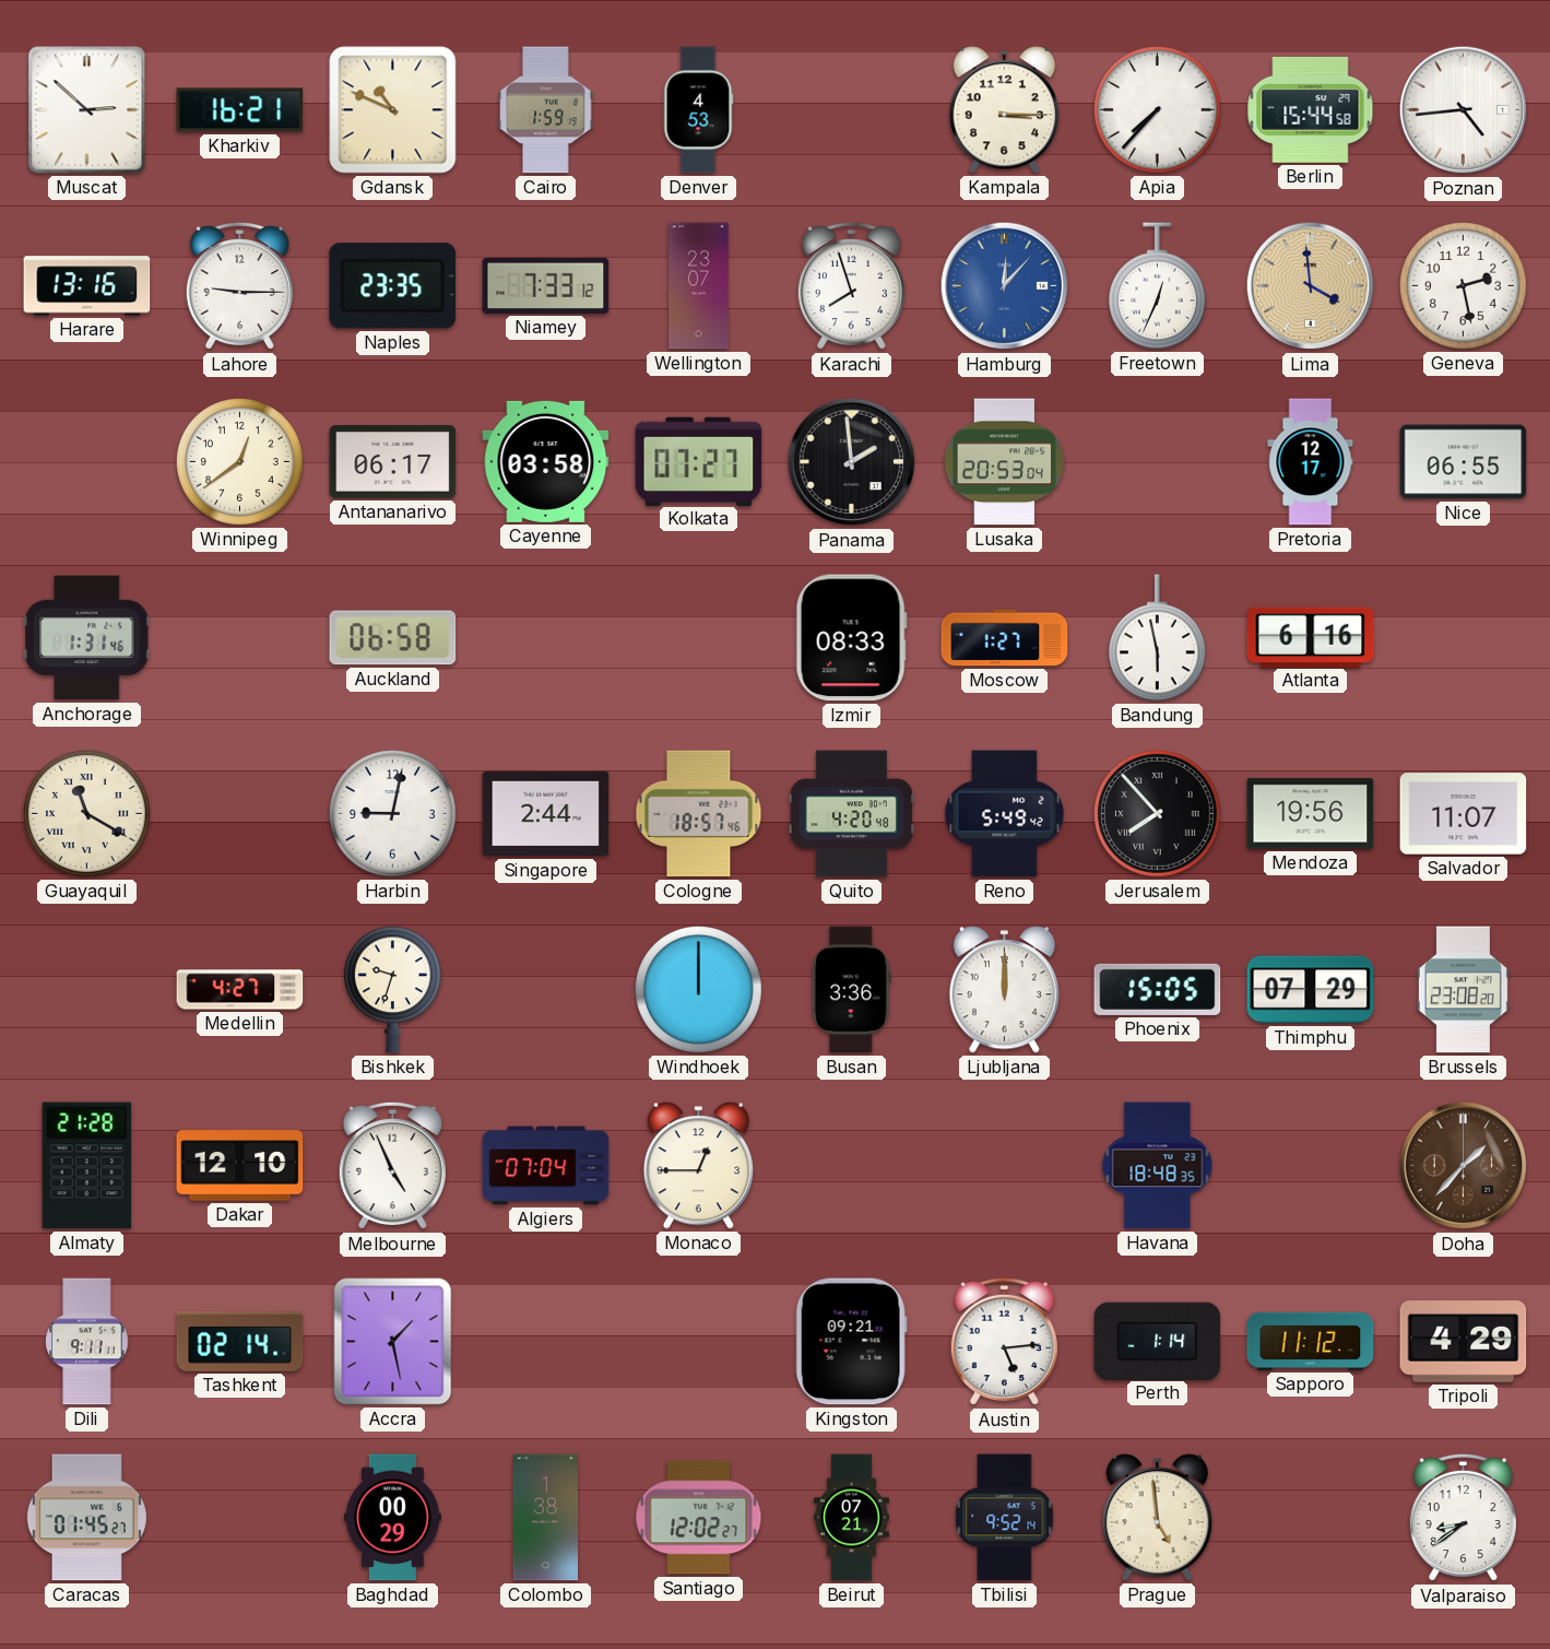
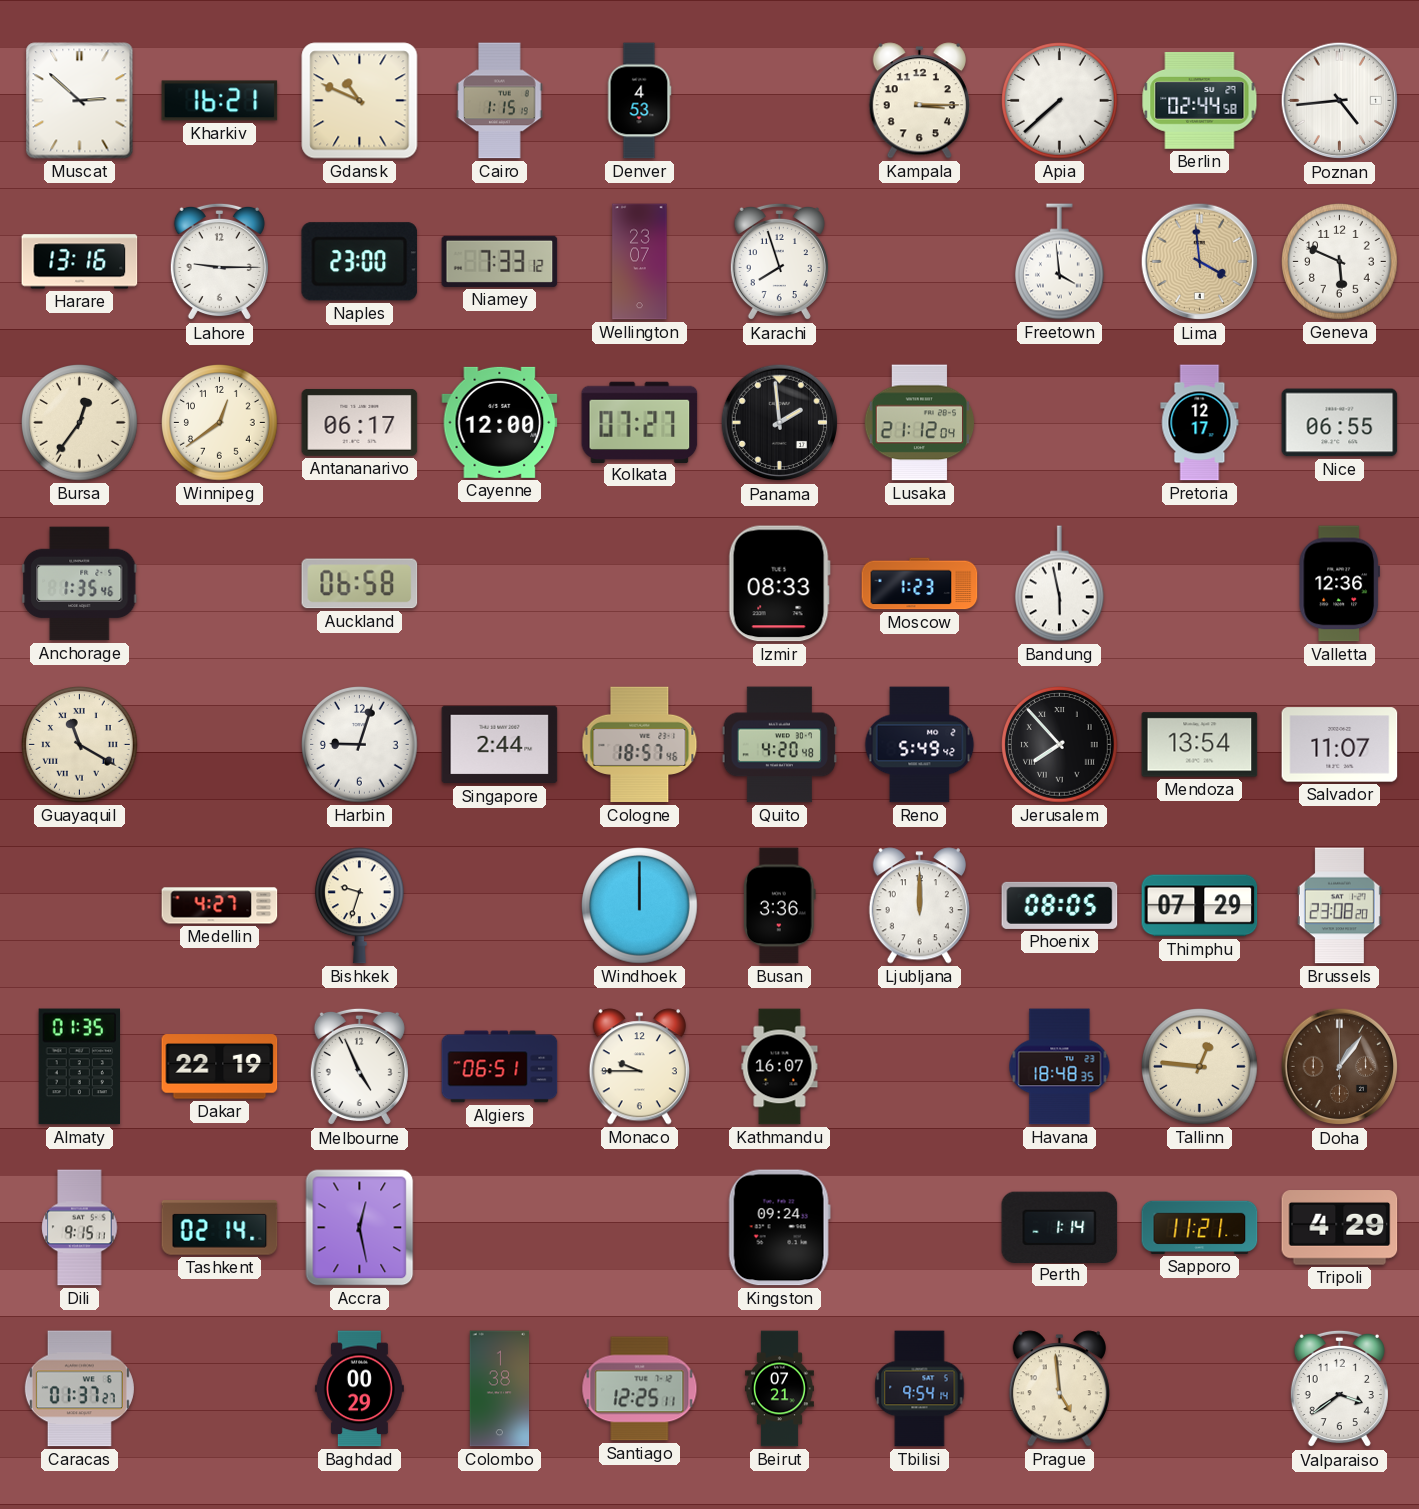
Cairo: 1:59 -> 1:15
Apia: 7:37 -> 7:38
Berlin: 15:44 -> 02:44
Naples: 23:35 -> 23:00
Hamburg: 12:07 -> none
Freetown: 12:34 -> 3:59
Geneva: 2:28 -> 5:49
Bursa: none -> 12:36
Cayenne: 03:58 -> 12:00
Lusaka: 20:53 -> 21:12
Anchorage: 1:31 -> 1:35
Moscow: 1:27 -> 1:23
Atlanta: 6:16 -> none
Valletta: none -> 12:36
Harbin: 9:02 -> 9:03
Mendoza: 19:56 -> 13:54
Phoenix: 15:05 -> 08:05
Almaty: 21:28 -> 01:35
Dakar: 12:10 -> 22:19
Algiers: 07:04 -> 06:51
Monaco: 12:45 -> 9:45
Kathmandu: none -> 16:07
Tallinn: none -> 12:46
Doha: 1:37 -> 1:06
Dili: 9:11 -> 9:15
Accra: 1:28 -> 12:28
Kingston: 09:21 -> 09:24
Austin: 5:14 -> none
Sapporo: 11:12 -> 11:21
Caracas: 01:45 -> 01:37
Santiago: 12:02 -> 12:25
Tbilisi: 9:52 -> 9:54
Valparaiso: 8:39 -> 3:39
